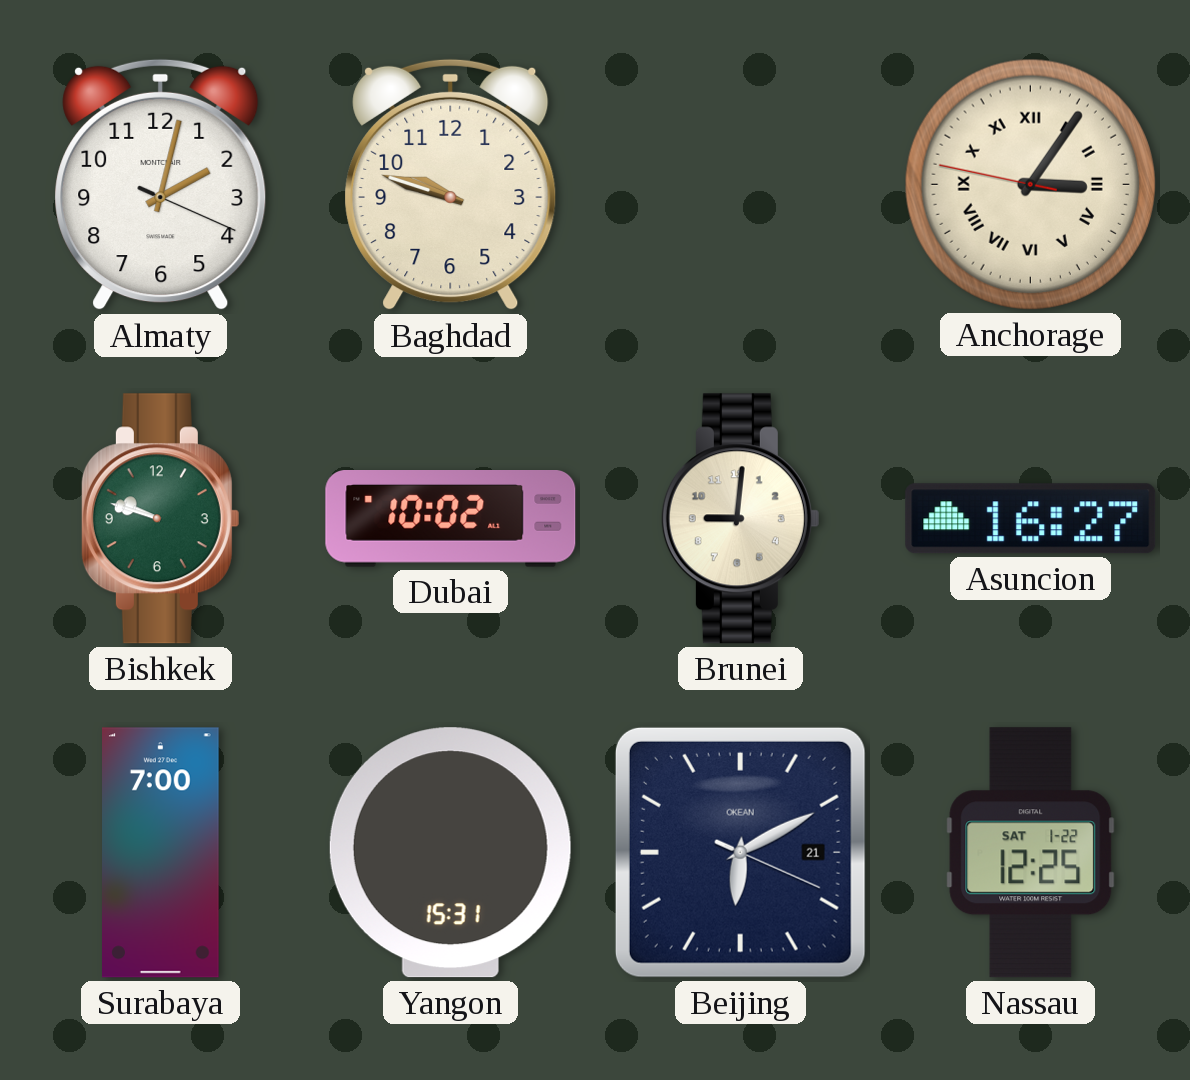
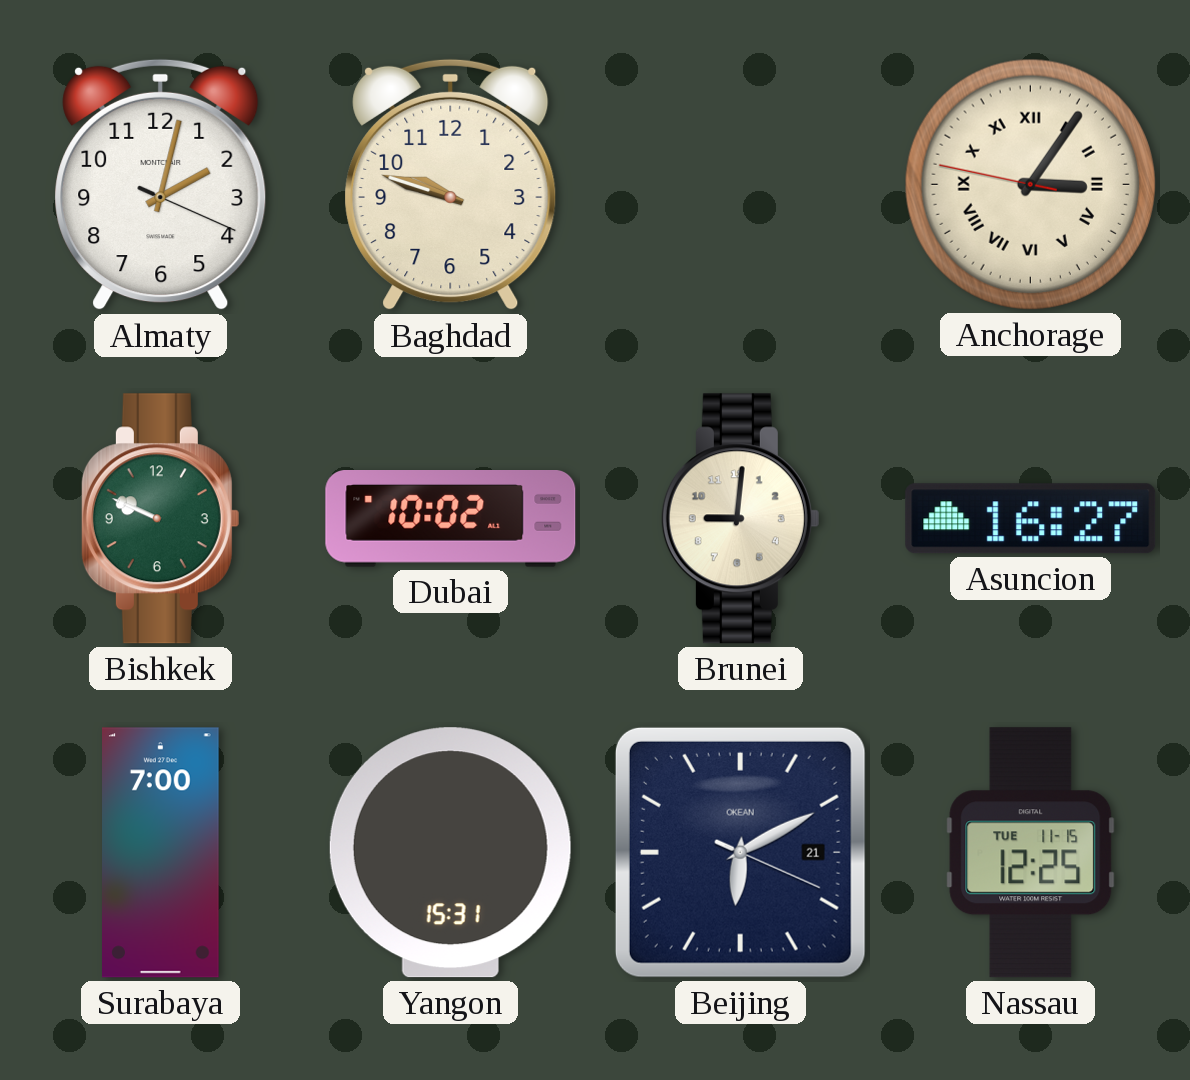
Bishkek: 9:48 -> 9:49
Nassau date: SAT 1-22 -> TUE 11-15
